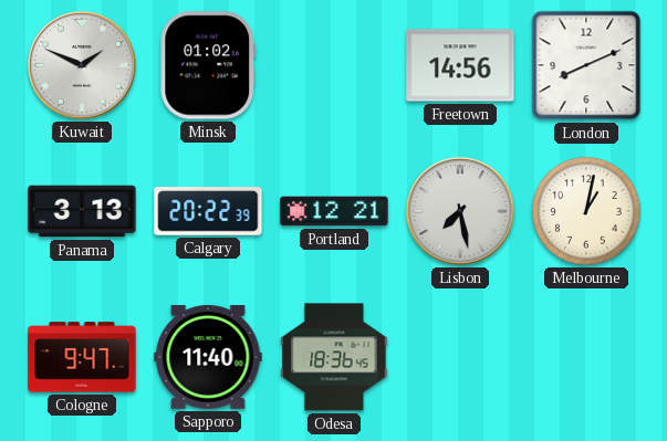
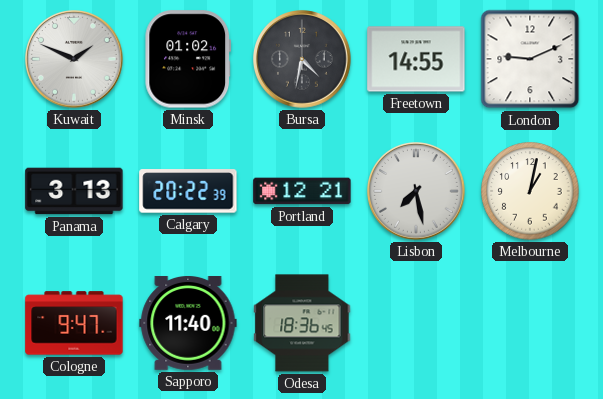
Bursa: none -> 4:32
Freetown: 14:56 -> 14:55
London: 8:11 -> 9:11
